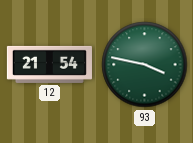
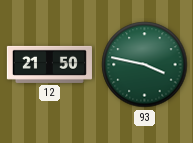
12: 21:54 -> 21:50
